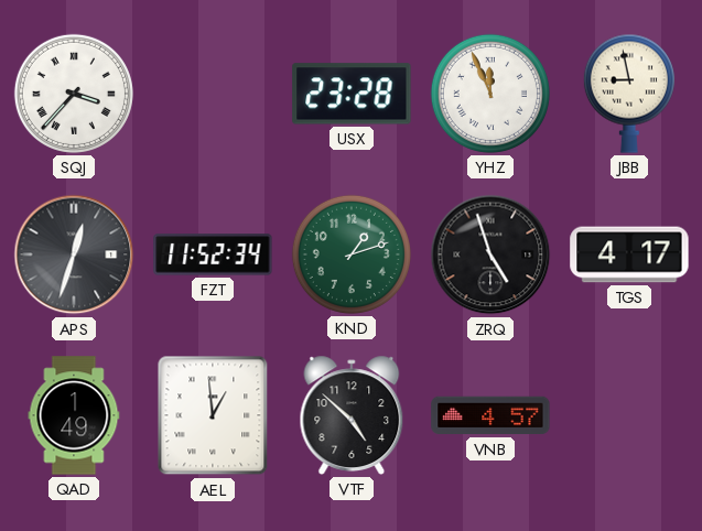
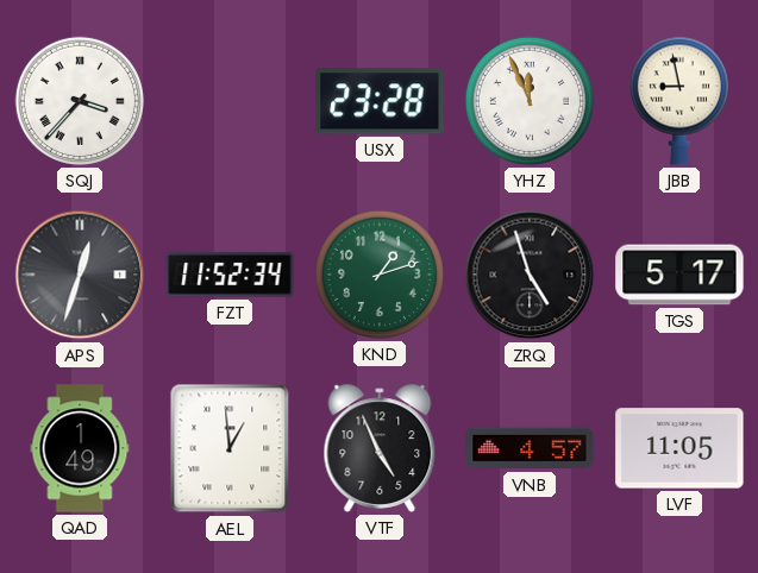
TGS: 4:17 -> 5:17
VTF: 4:52 -> 4:56
LVF: none -> 11:05
